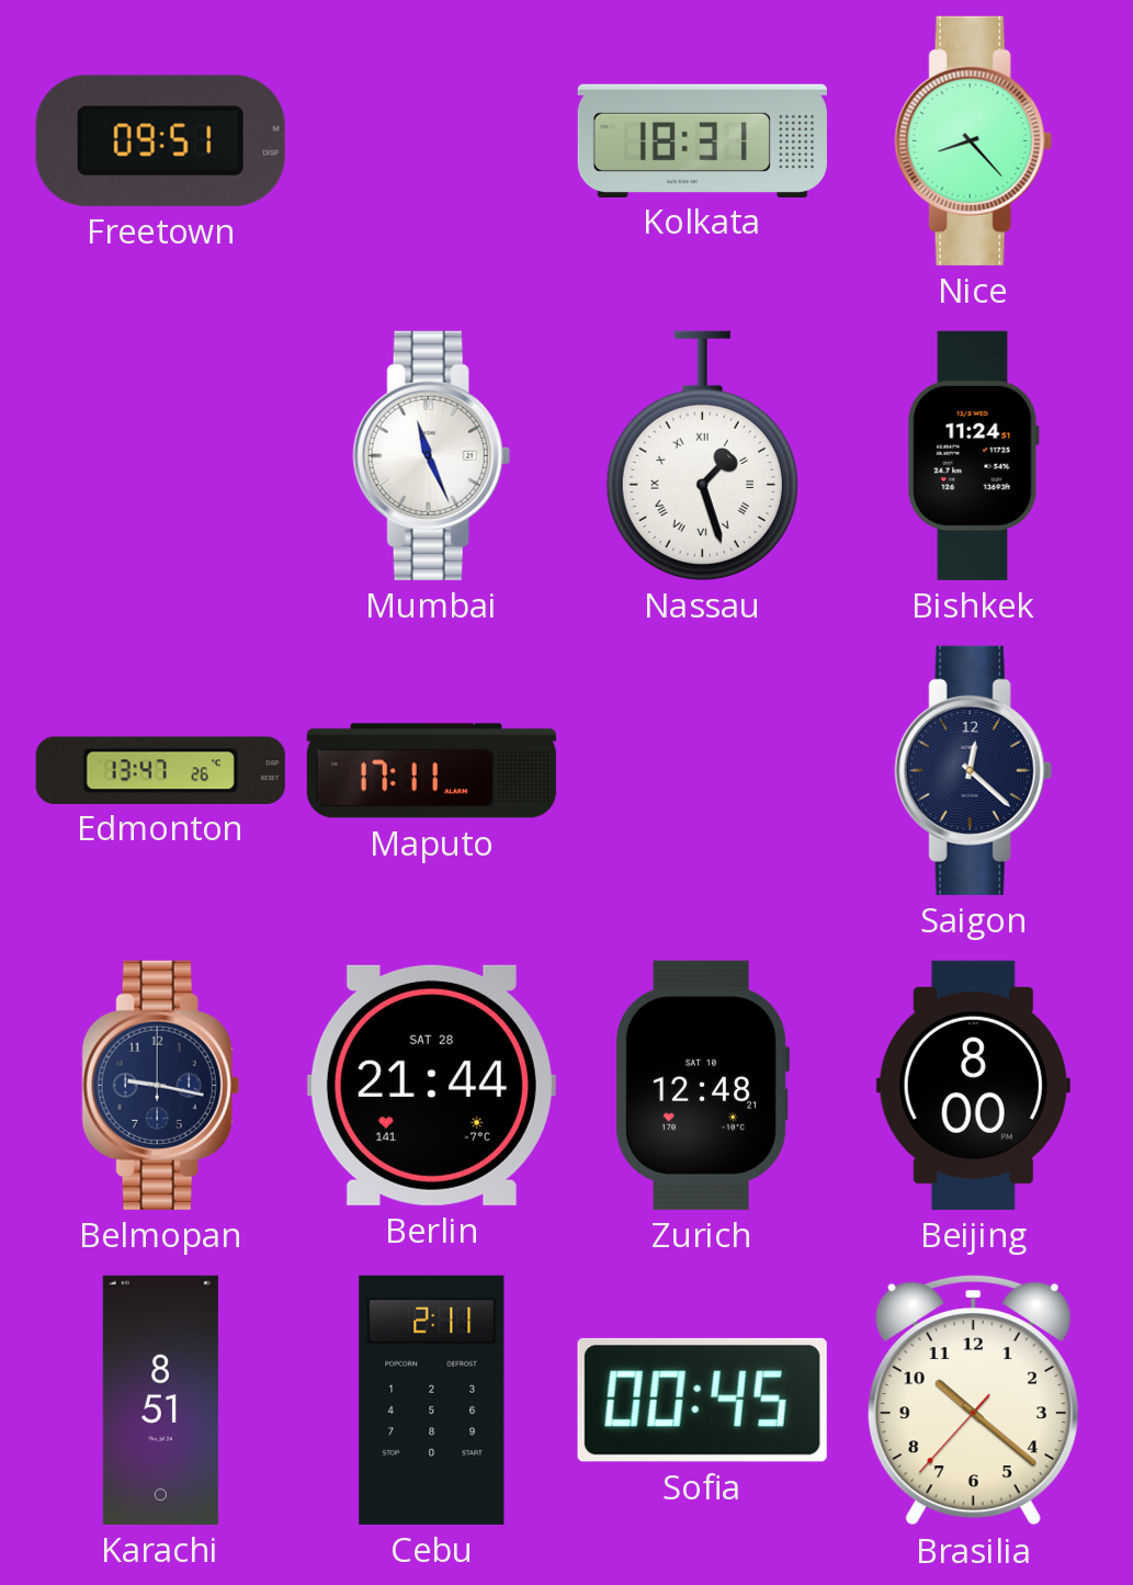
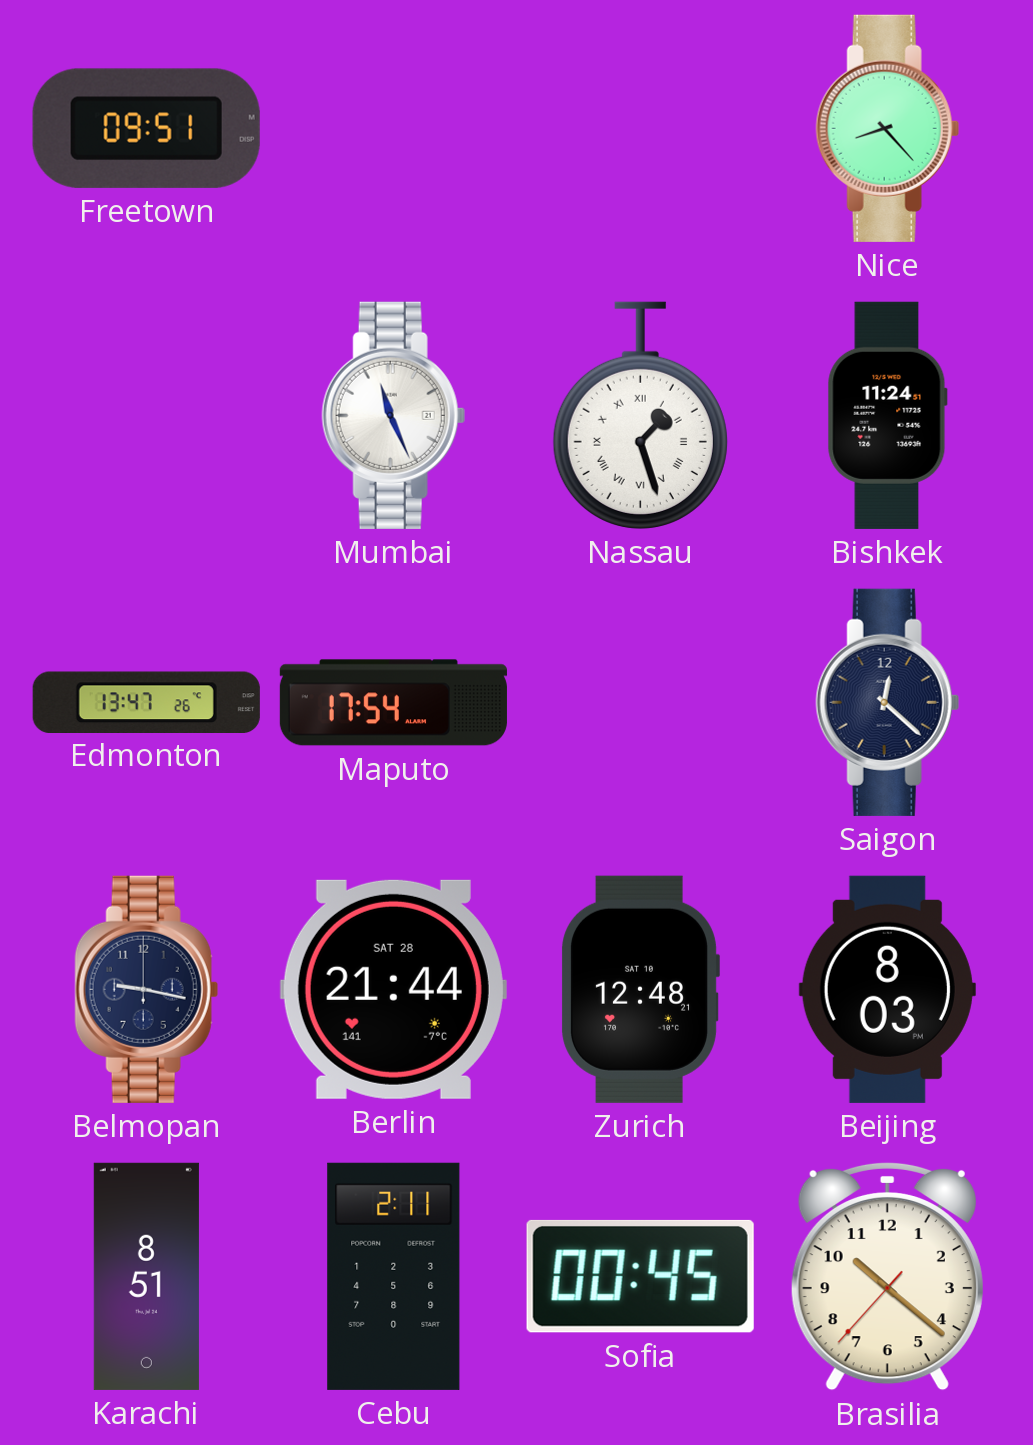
Kolkata: 18:31 -> none
Maputo: 17:11 -> 17:54
Beijing: 8:00 -> 8:03
